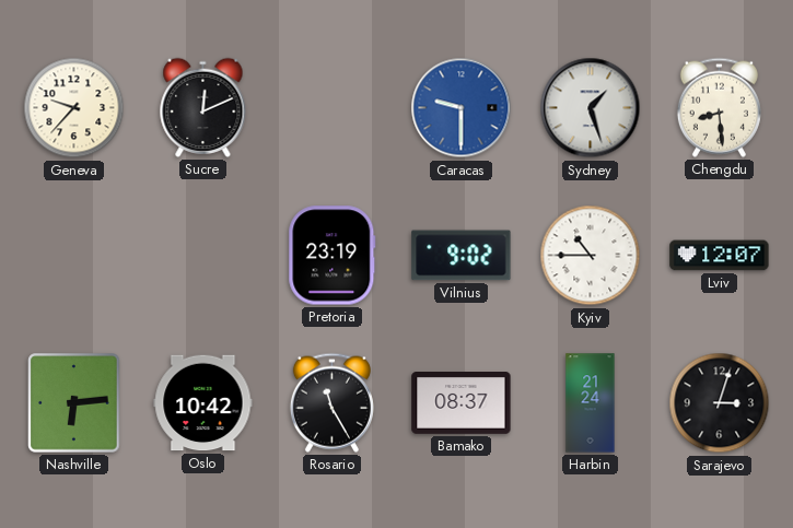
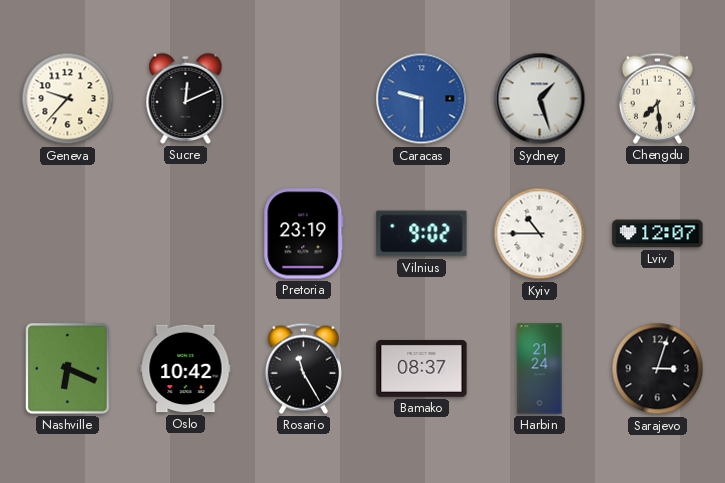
Chengdu: 8:29 -> 7:29
Nashville: 6:14 -> 6:19
